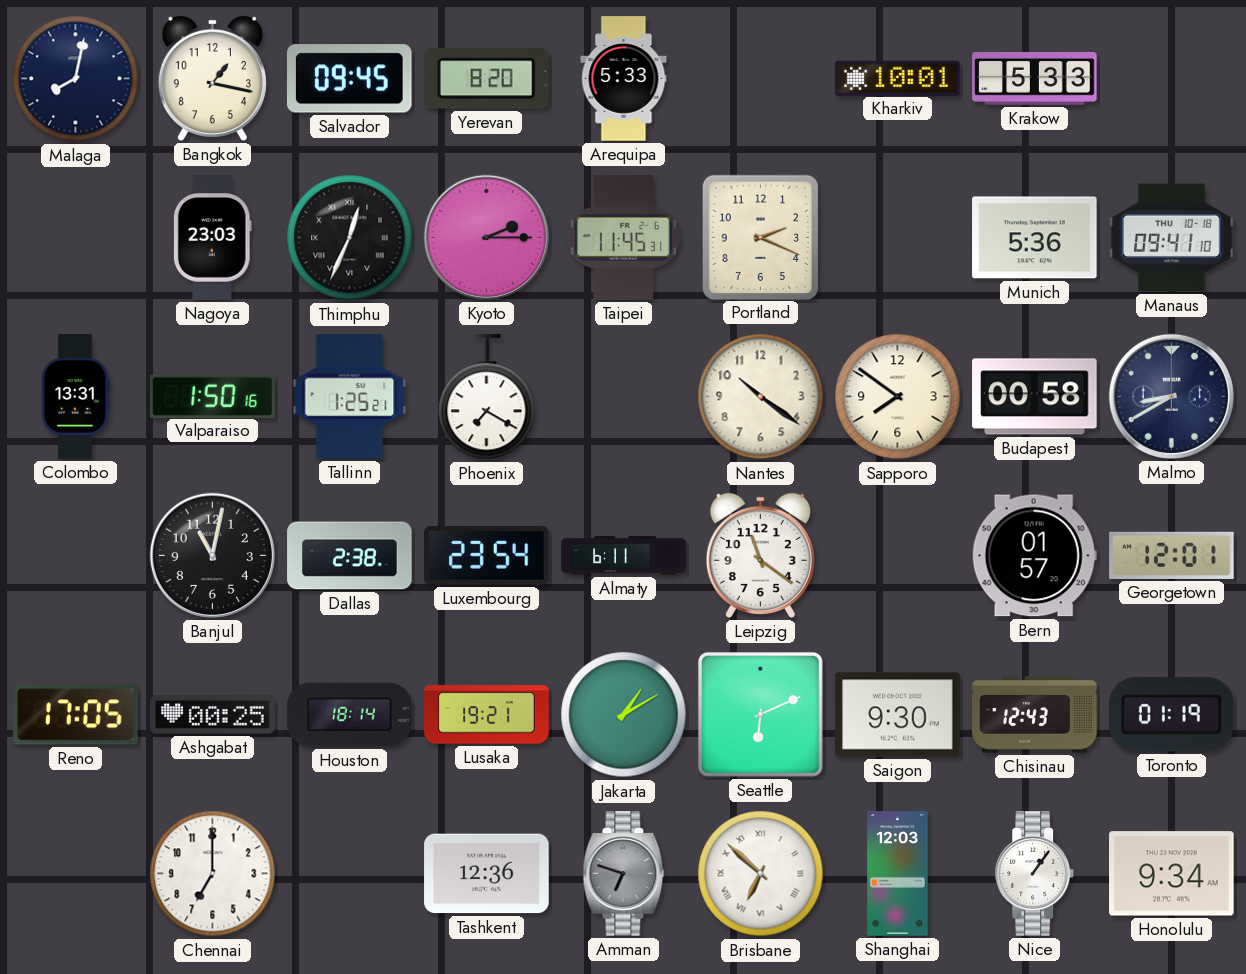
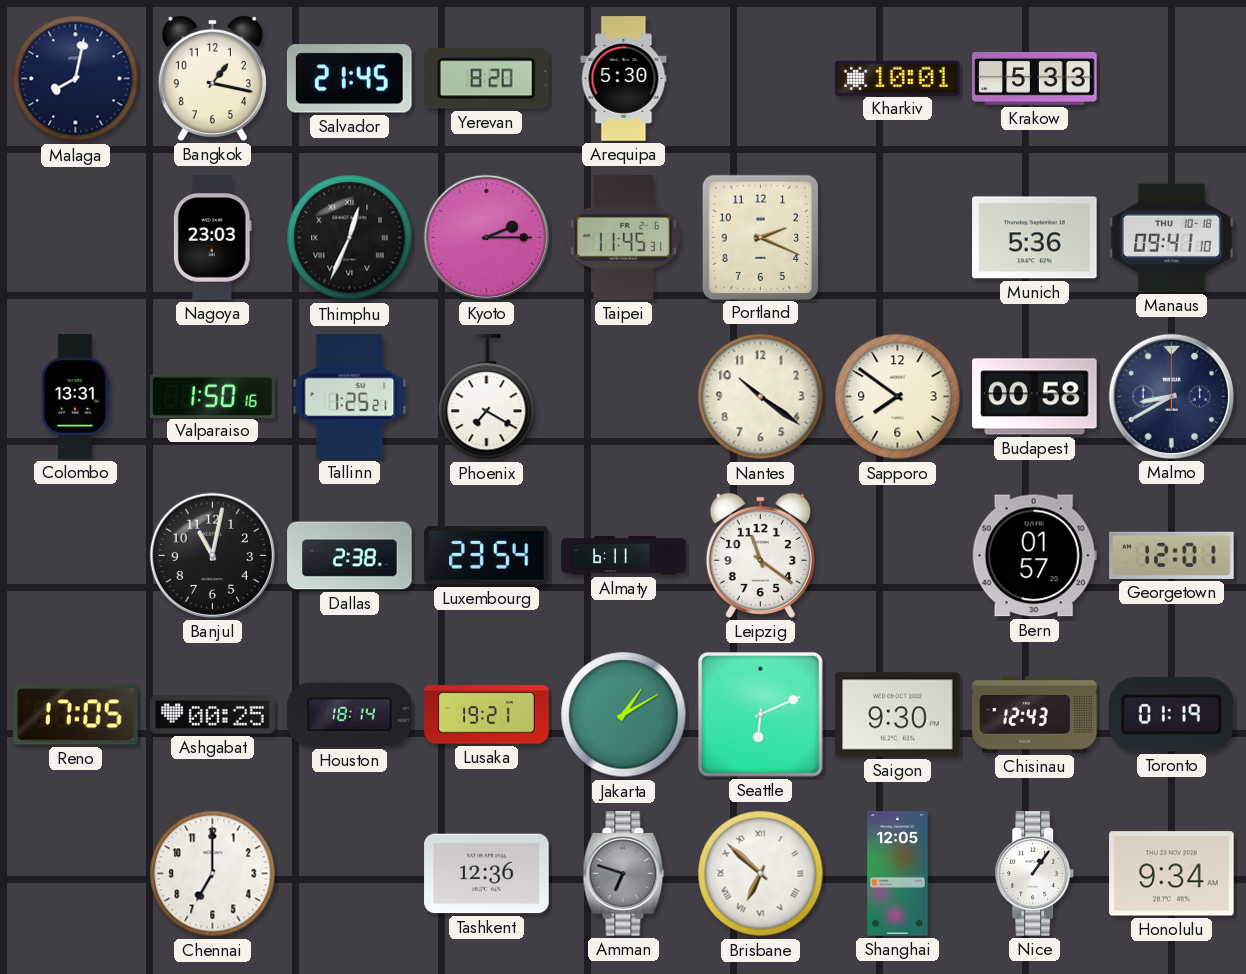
Salvador: 09:45 -> 21:45
Arequipa: 5:33 -> 5:30
Shanghai: 12:03 -> 12:05
